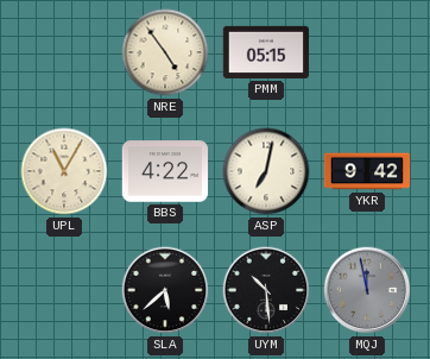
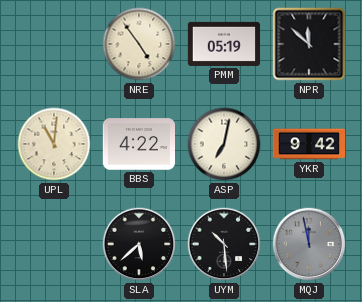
PMM: 05:15 -> 05:19
NPR: none -> 11:52
UPL: 11:05 -> 11:01
